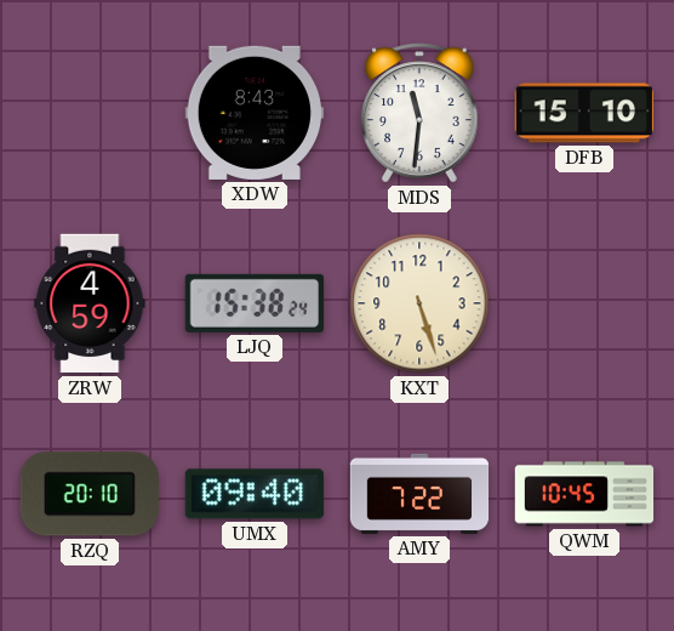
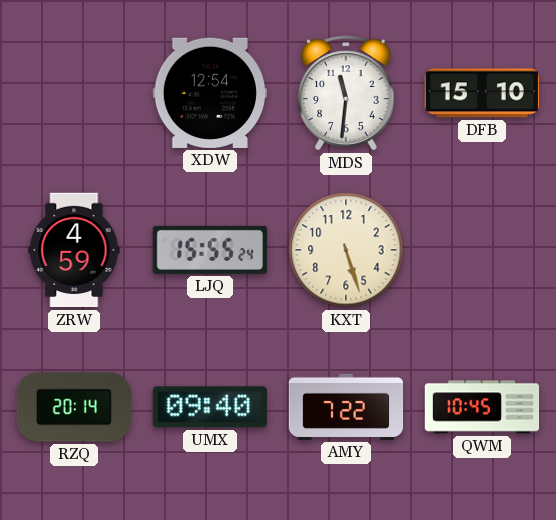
XDW: 8:43 -> 12:54
LJQ: 15:38 -> 15:55
RZQ: 20:10 -> 20:14
